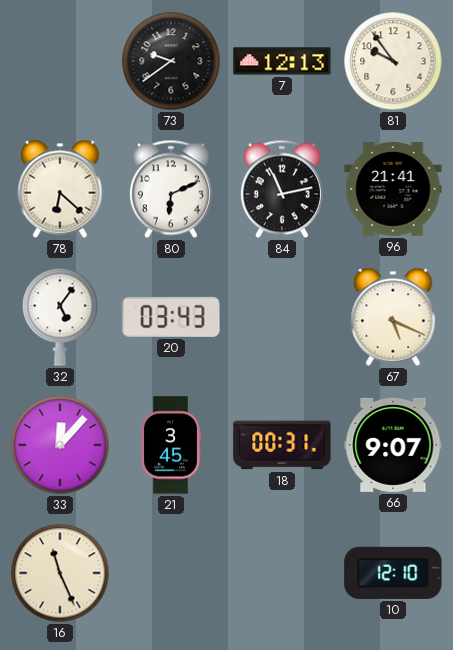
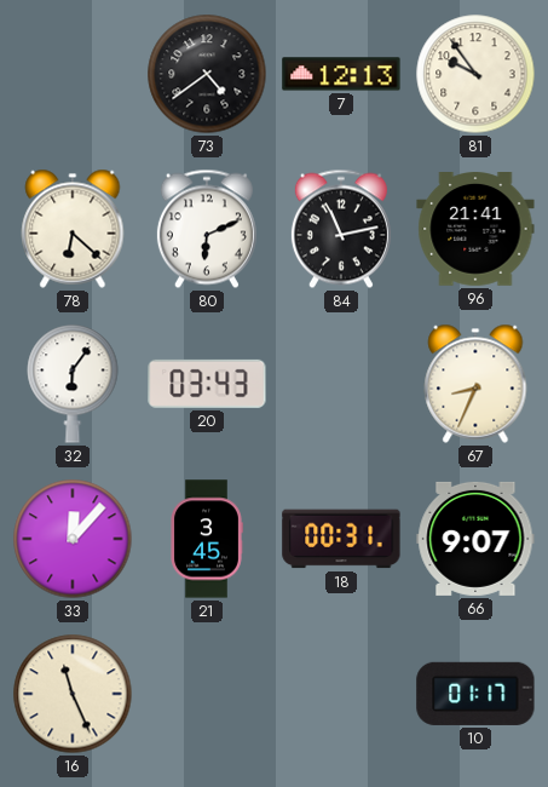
73: 9:39 -> 4:39
32: 5:06 -> 6:06
67: 5:19 -> 8:34
10: 12:10 -> 01:17
